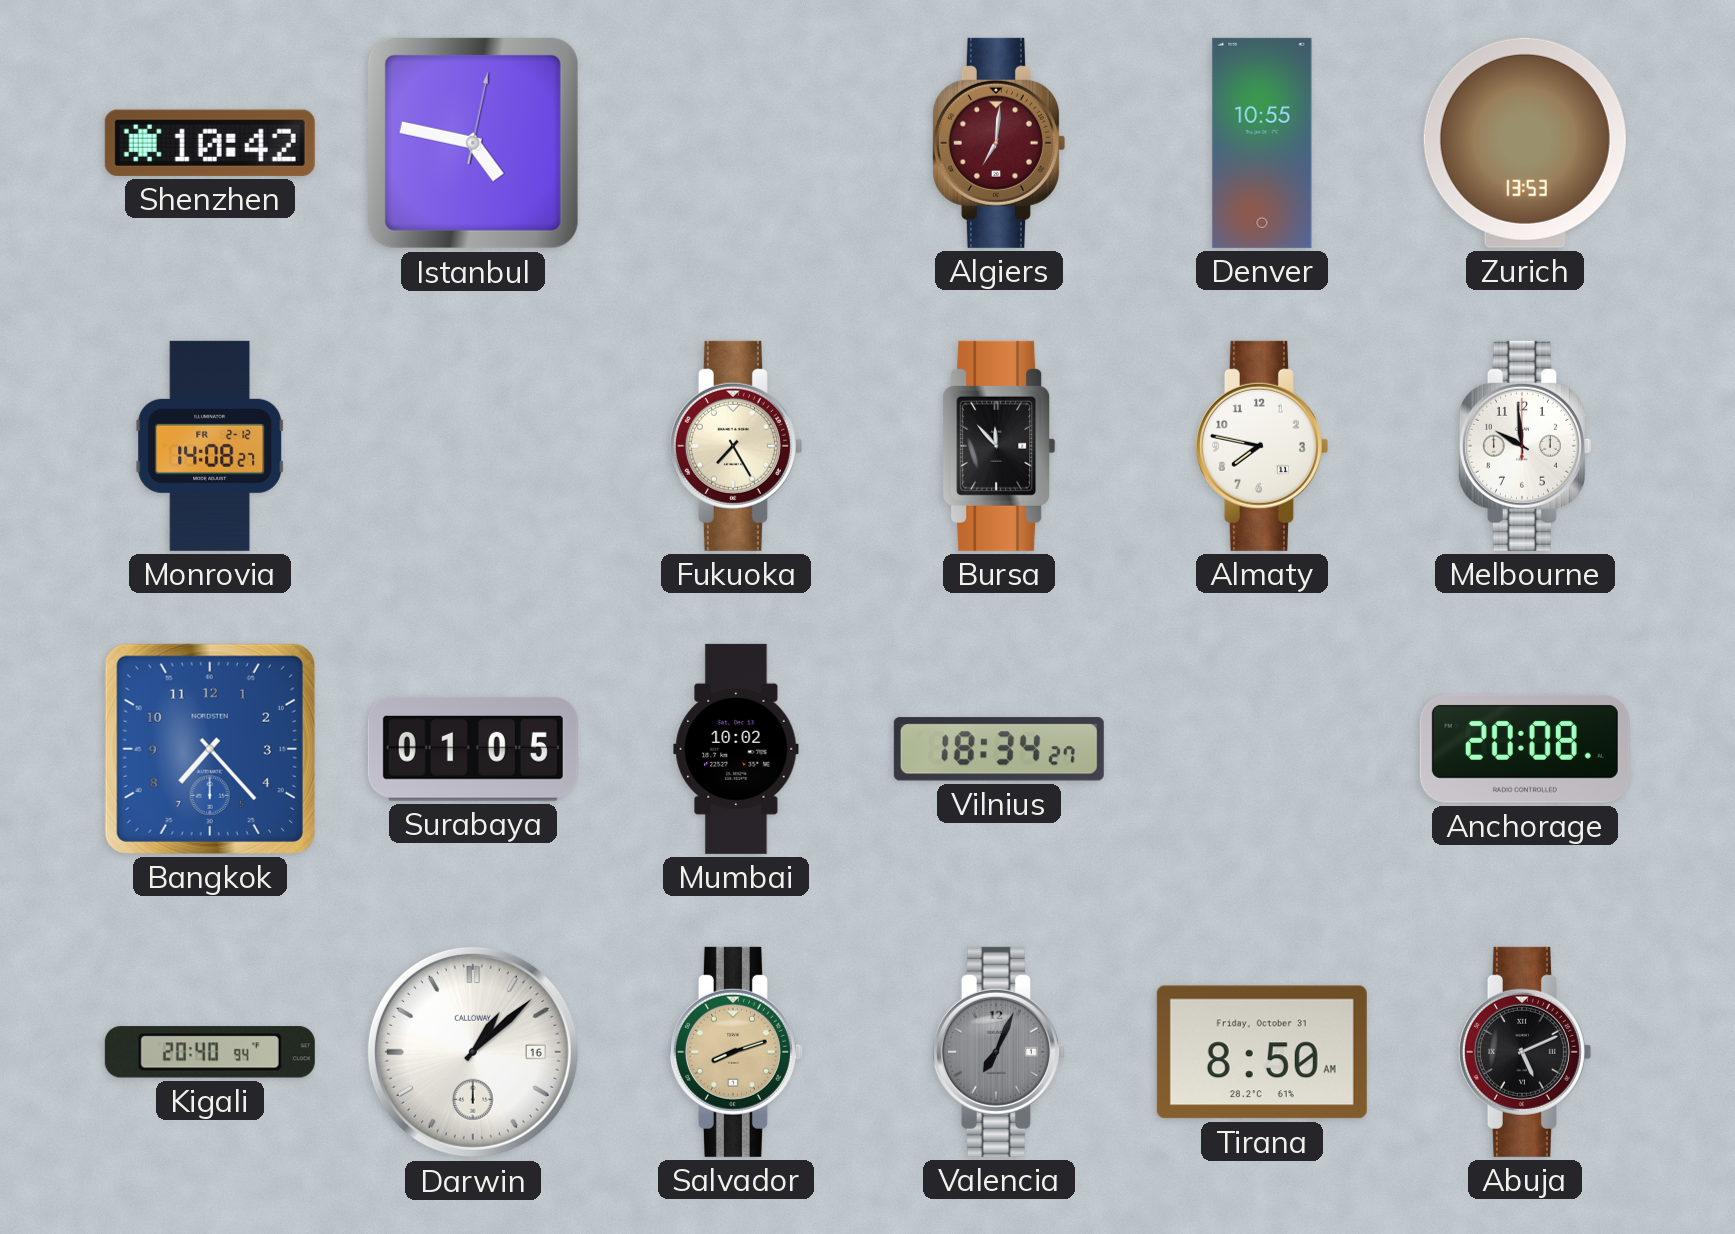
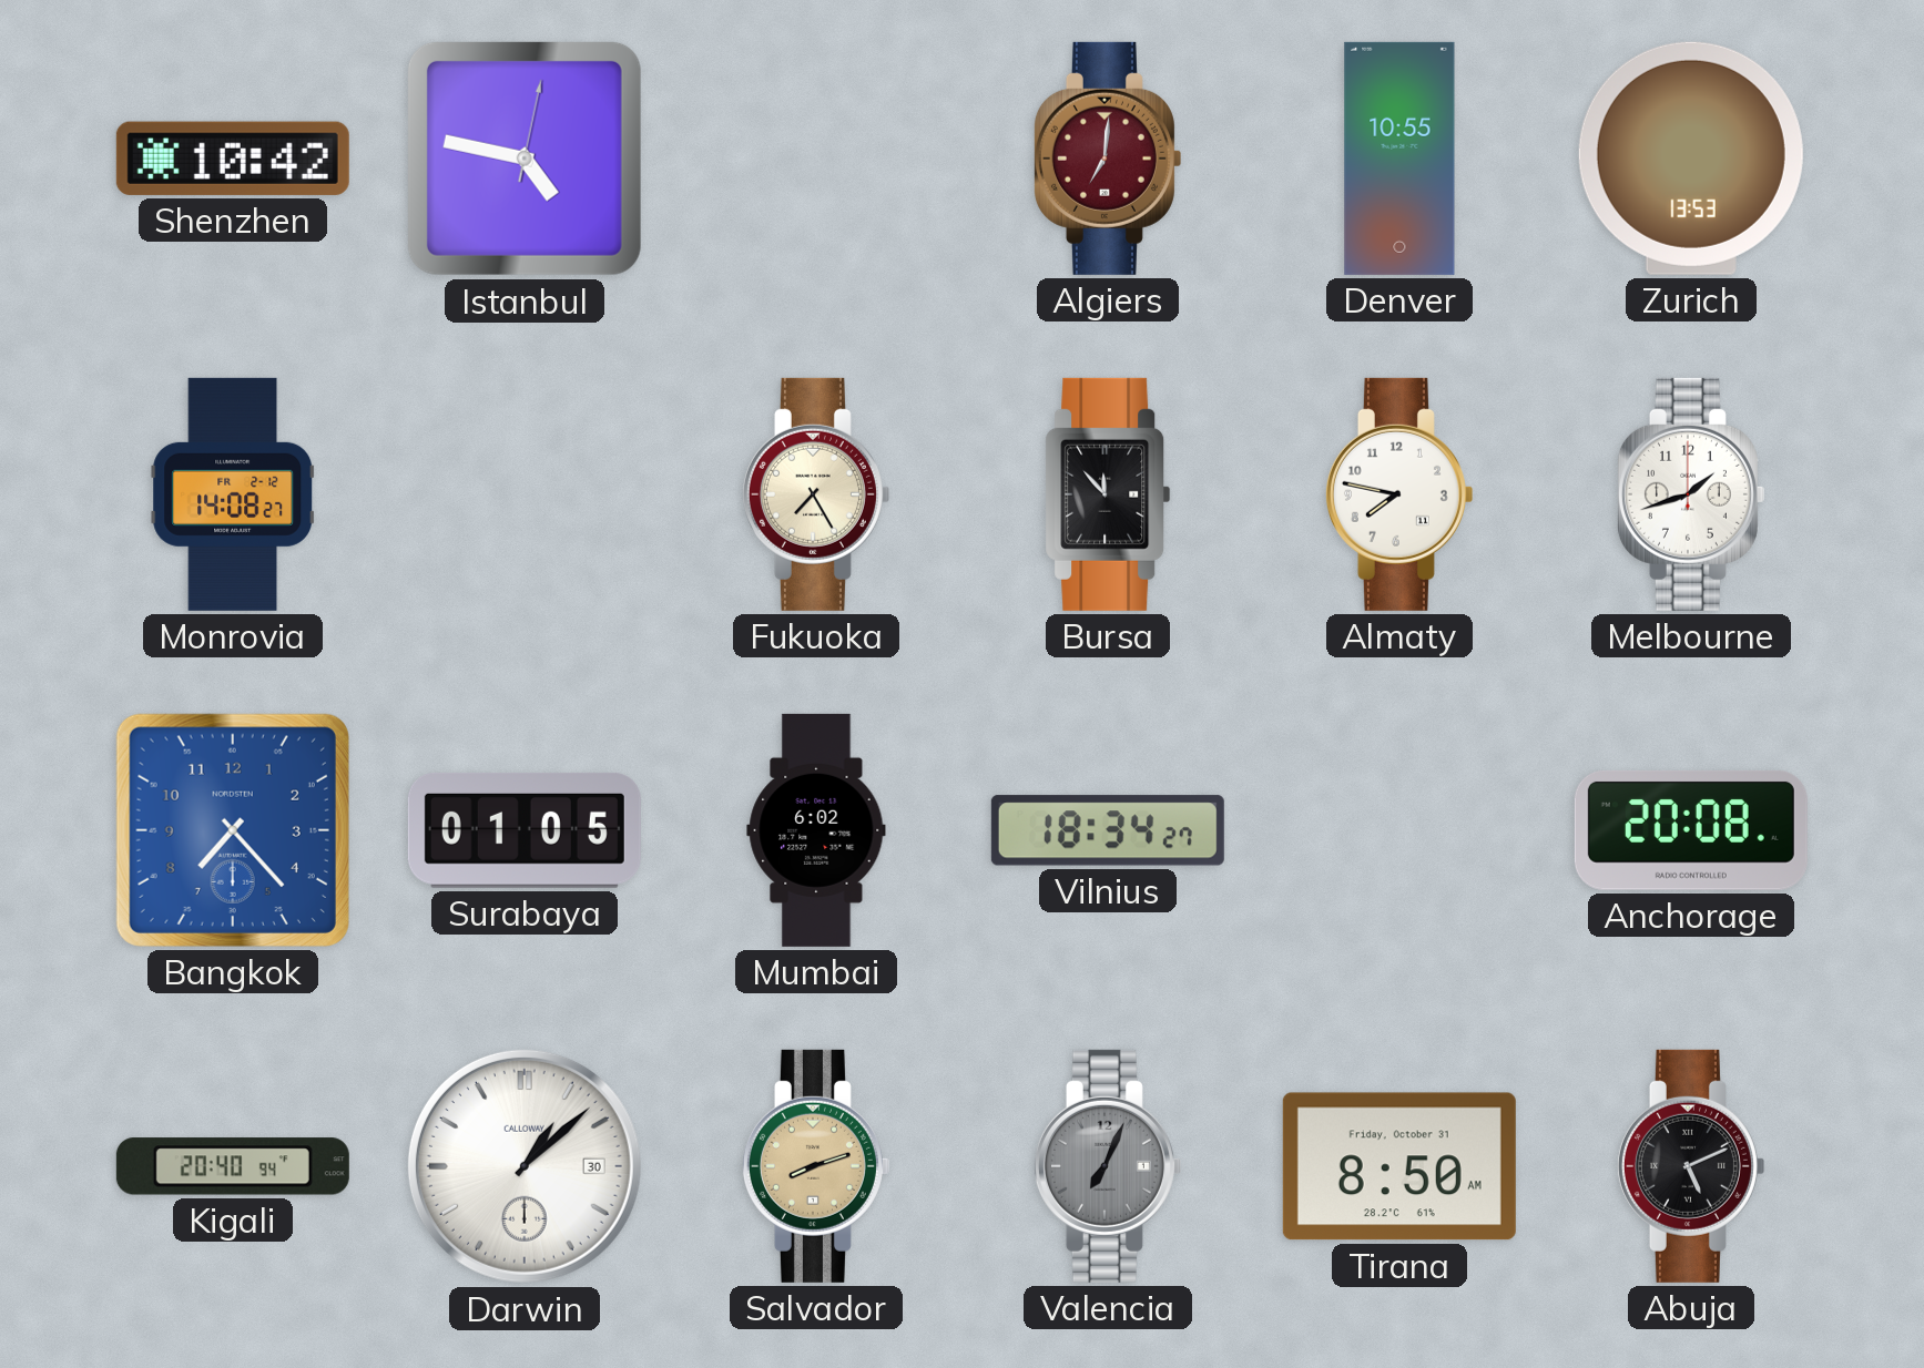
Melbourne: 9:59 -> 1:42
Mumbai: 10:02 -> 6:02
Darwin date: 16 -> 30
